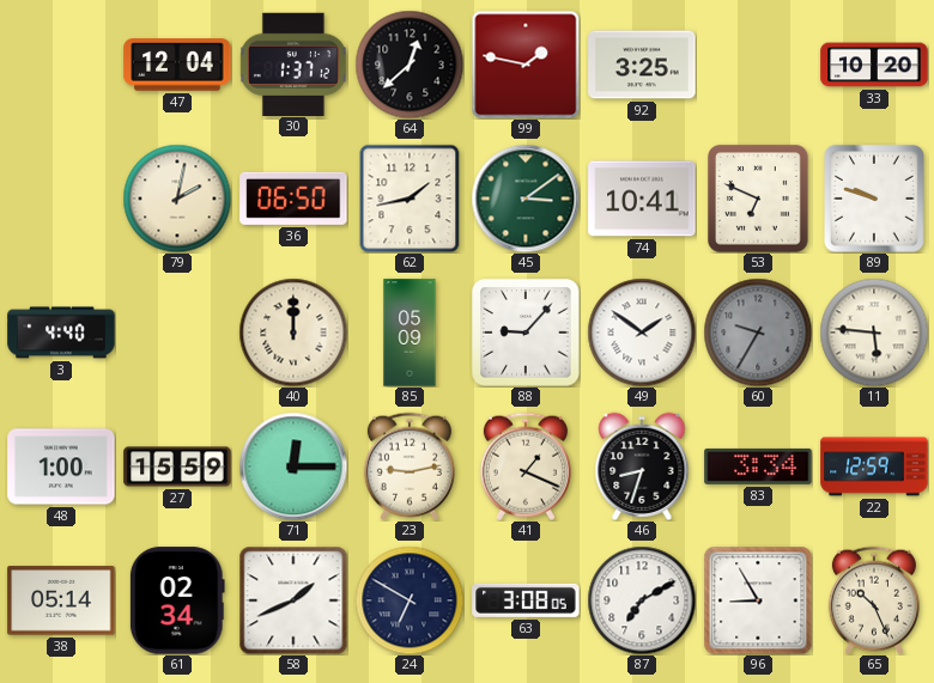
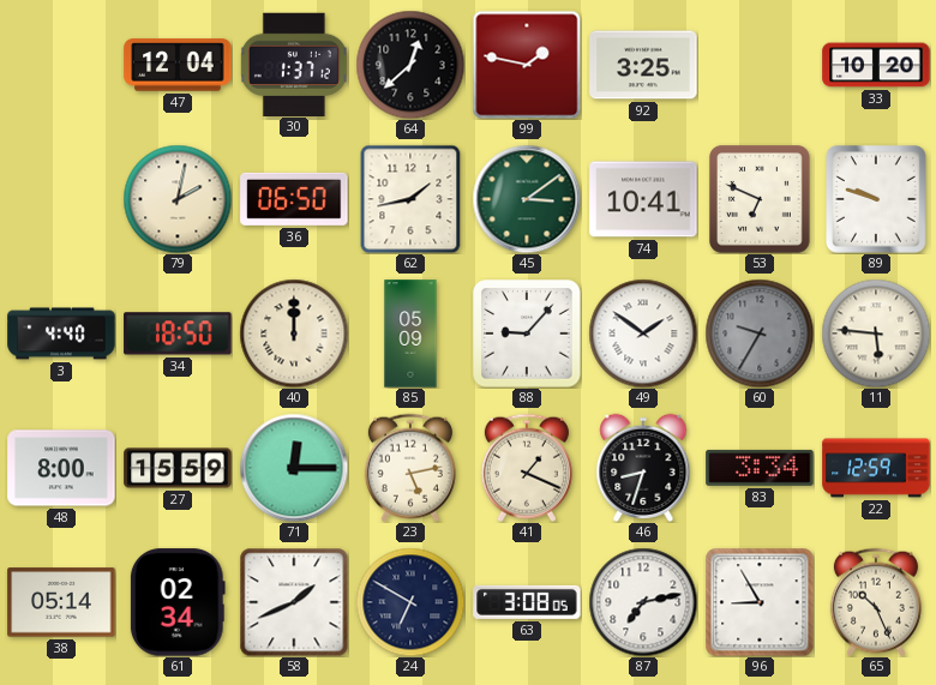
34: none -> 18:50
48: 1:00 -> 8:00
23: 9:13 -> 5:13
87: 7:10 -> 7:13
